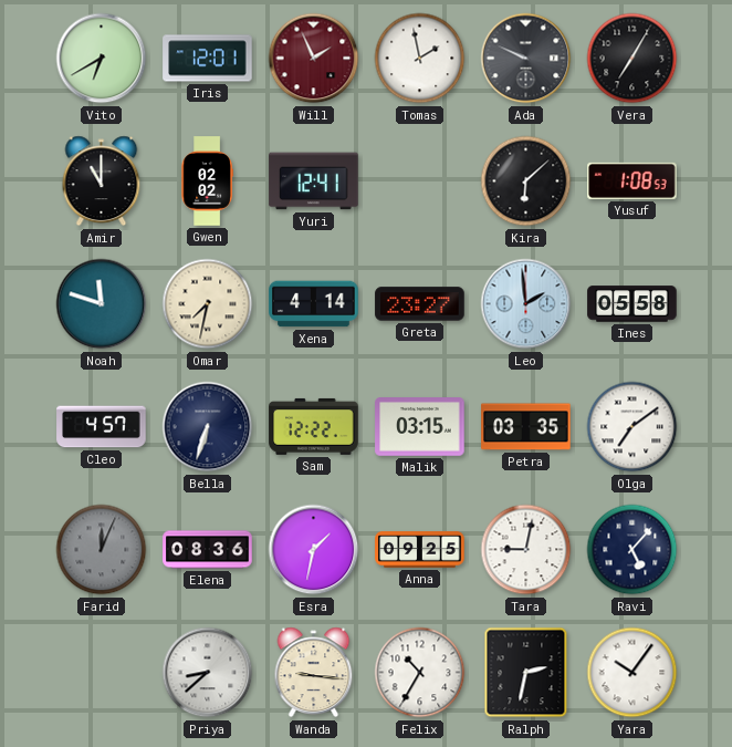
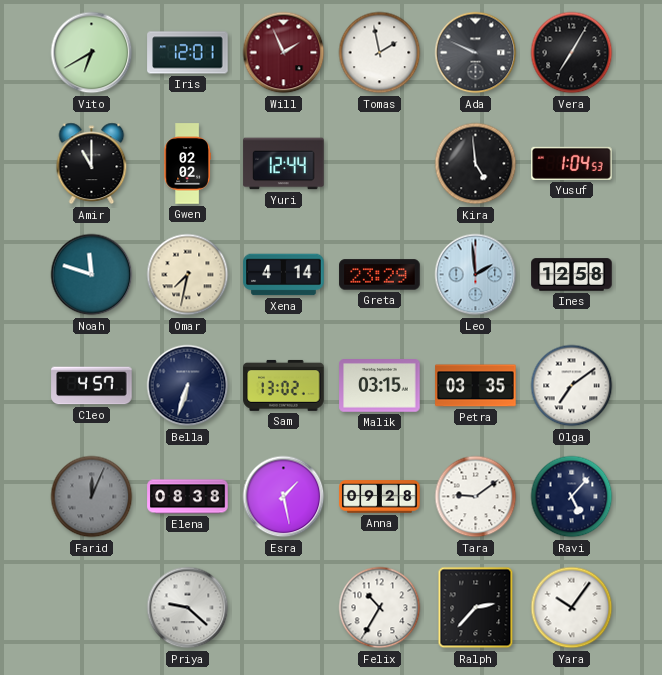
Yuri: 12:41 -> 12:44
Kira: 6:08 -> 4:59
Yusuf: 1:08 -> 1:04
Greta: 23:27 -> 23:29
Ines: 05:58 -> 12:58
Sam: 12:22 -> 13:02
Elena: 08:36 -> 08:38
Esra: 1:32 -> 1:28
Anna: 09:25 -> 09:28
Tara: 9:02 -> 9:09
Priya: 8:38 -> 9:22
Wanda: 9:16 -> none
Ralph: 2:32 -> 2:37
